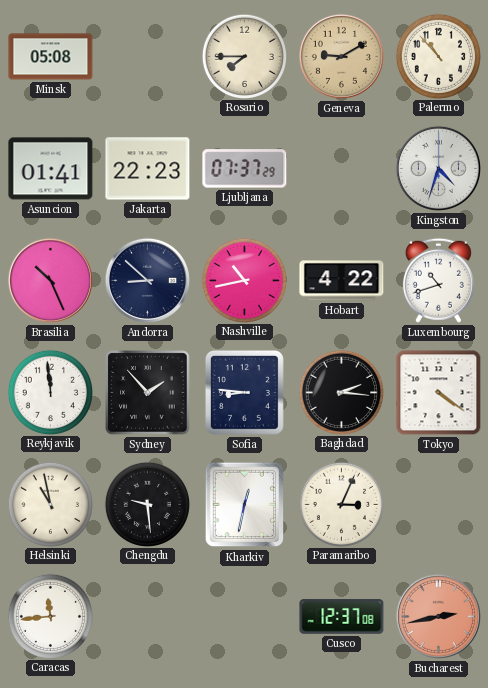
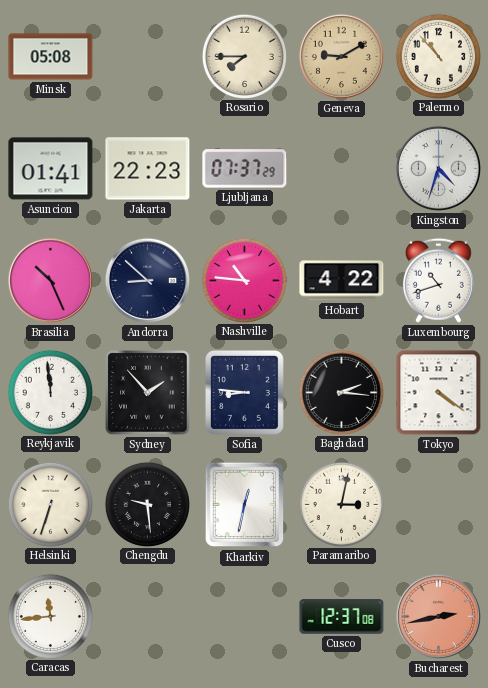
Nashville: 10:43 -> 10:46
Helsinki: 10:58 -> 6:33
Paramaribo: 3:04 -> 3:02
